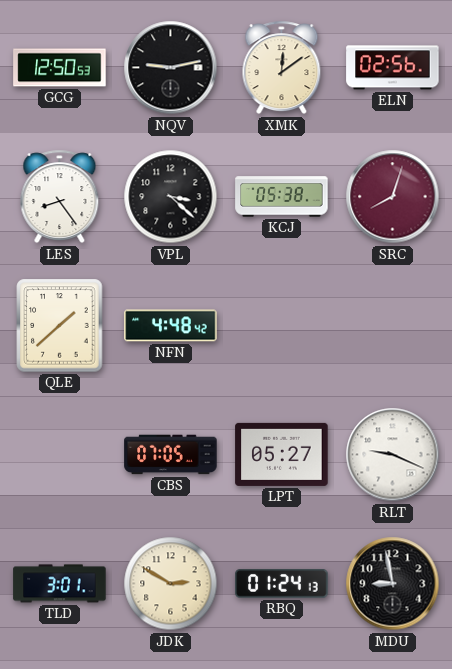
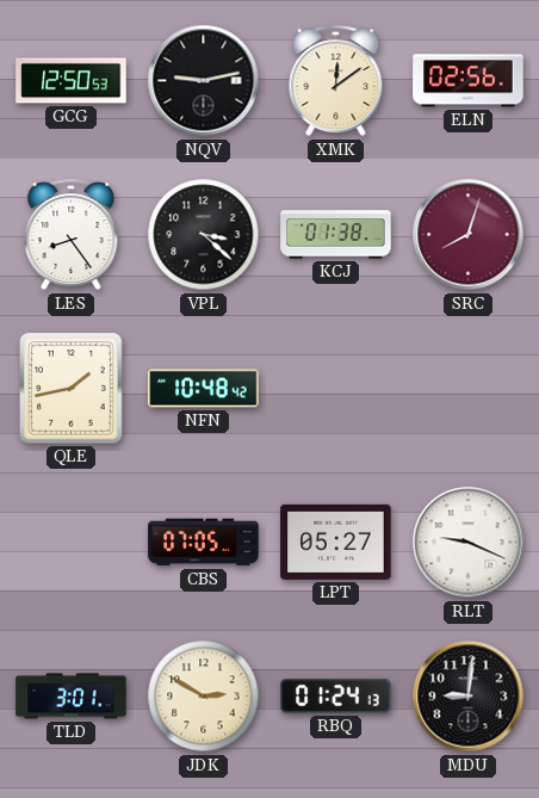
KCJ: 05:38 -> 01:38
QLE: 1:38 -> 1:43
NFN: 4:48 -> 10:48
MDU: 8:58 -> 9:01
